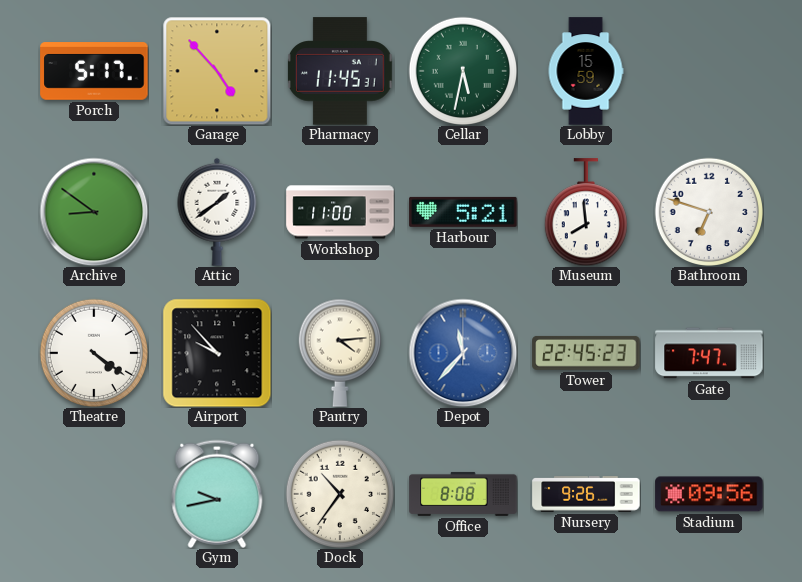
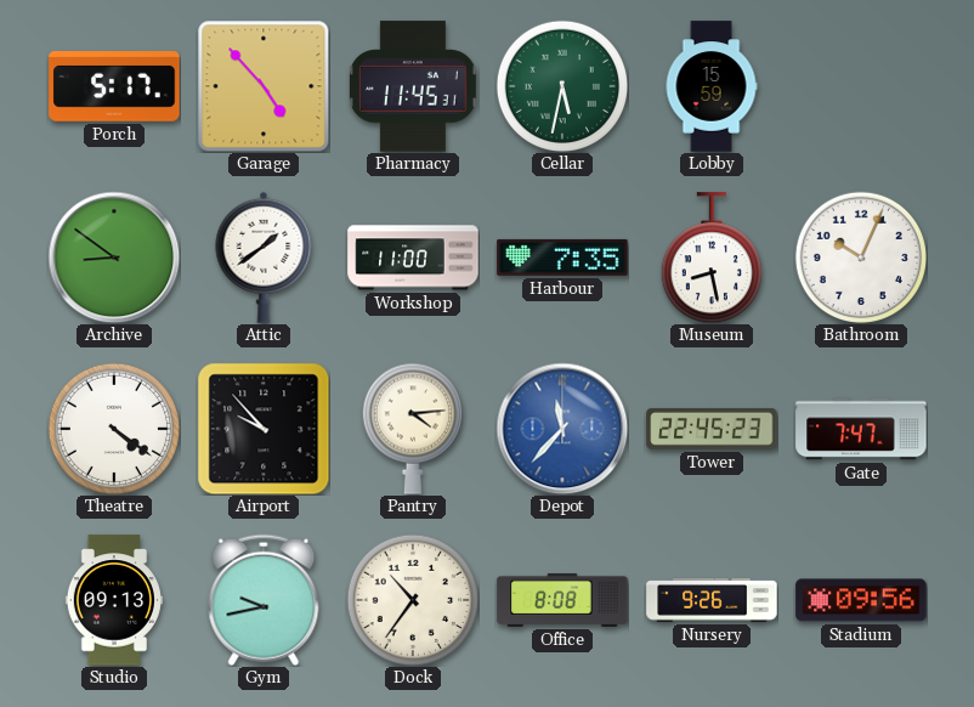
Harbour: 5:21 -> 7:35
Museum: 7:59 -> 8:28
Bathroom: 6:48 -> 10:04
Studio: none -> 09:13
